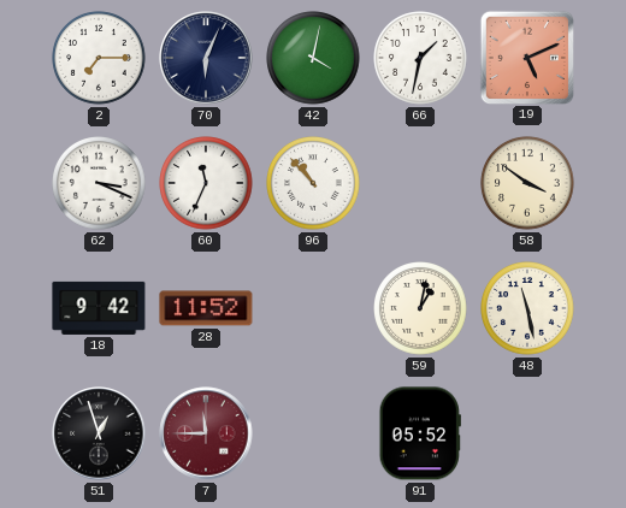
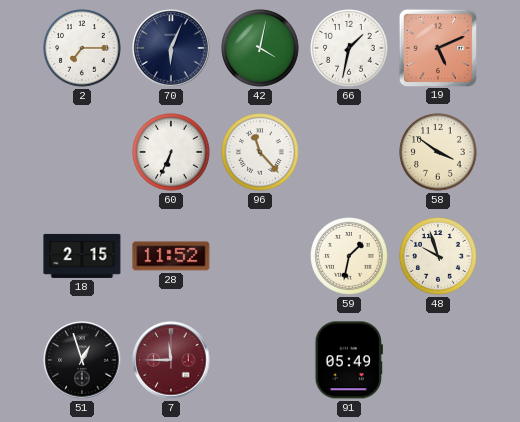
62: 3:19 -> none
60: 11:34 -> 6:34
96: 10:53 -> 11:23
18: 9:42 -> 2:15
59: 1:02 -> 1:32
48: 11:28 -> 9:57
91: 05:52 -> 05:49
